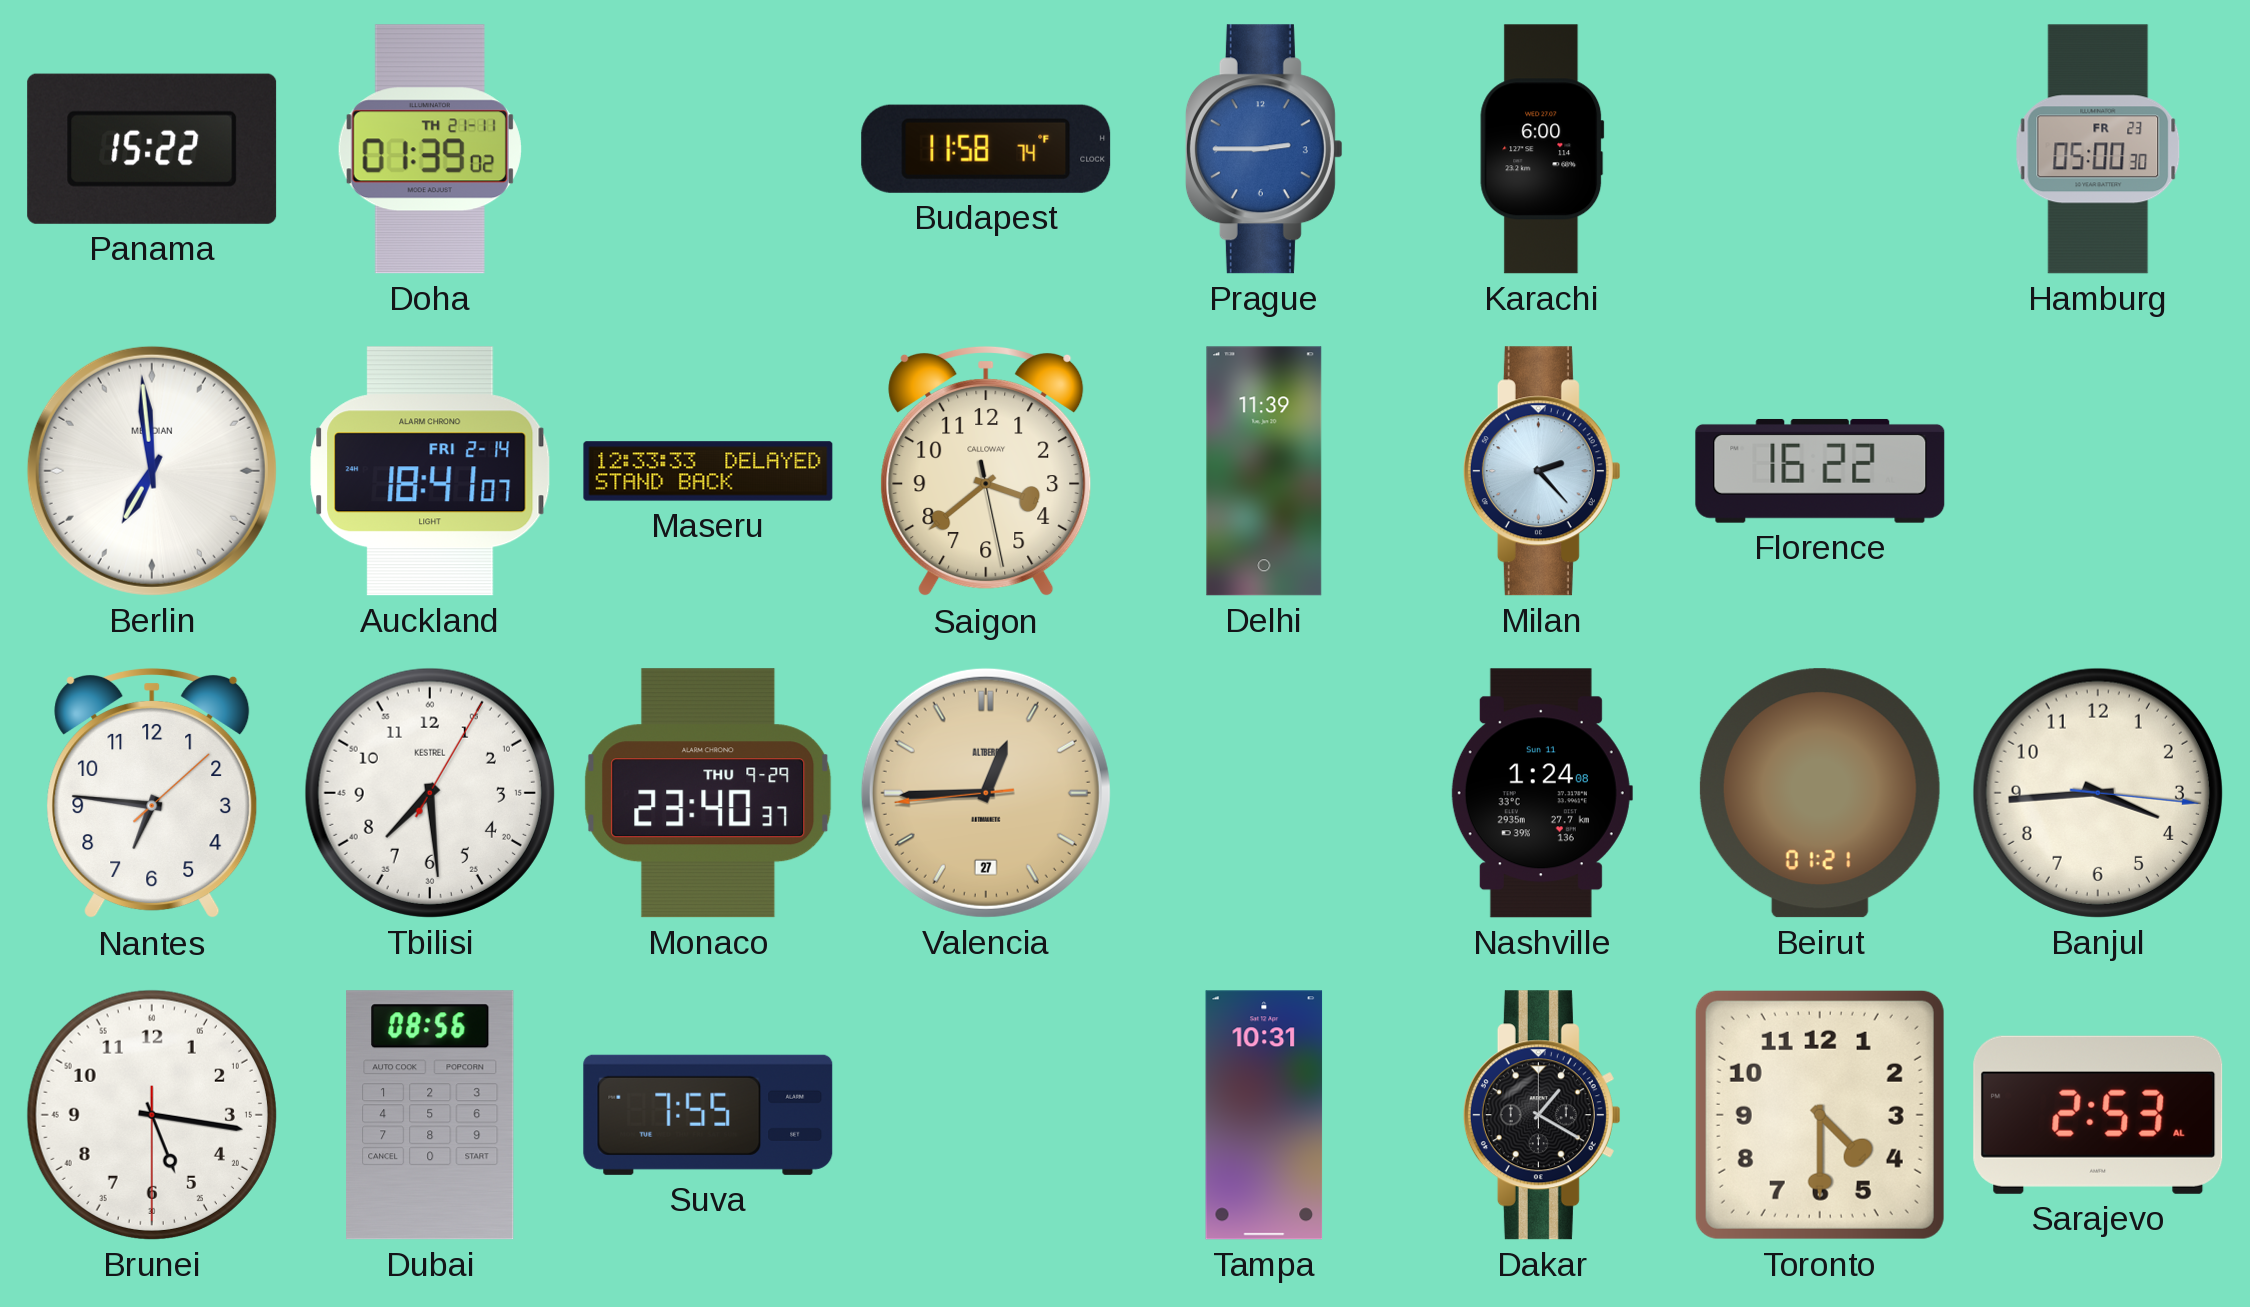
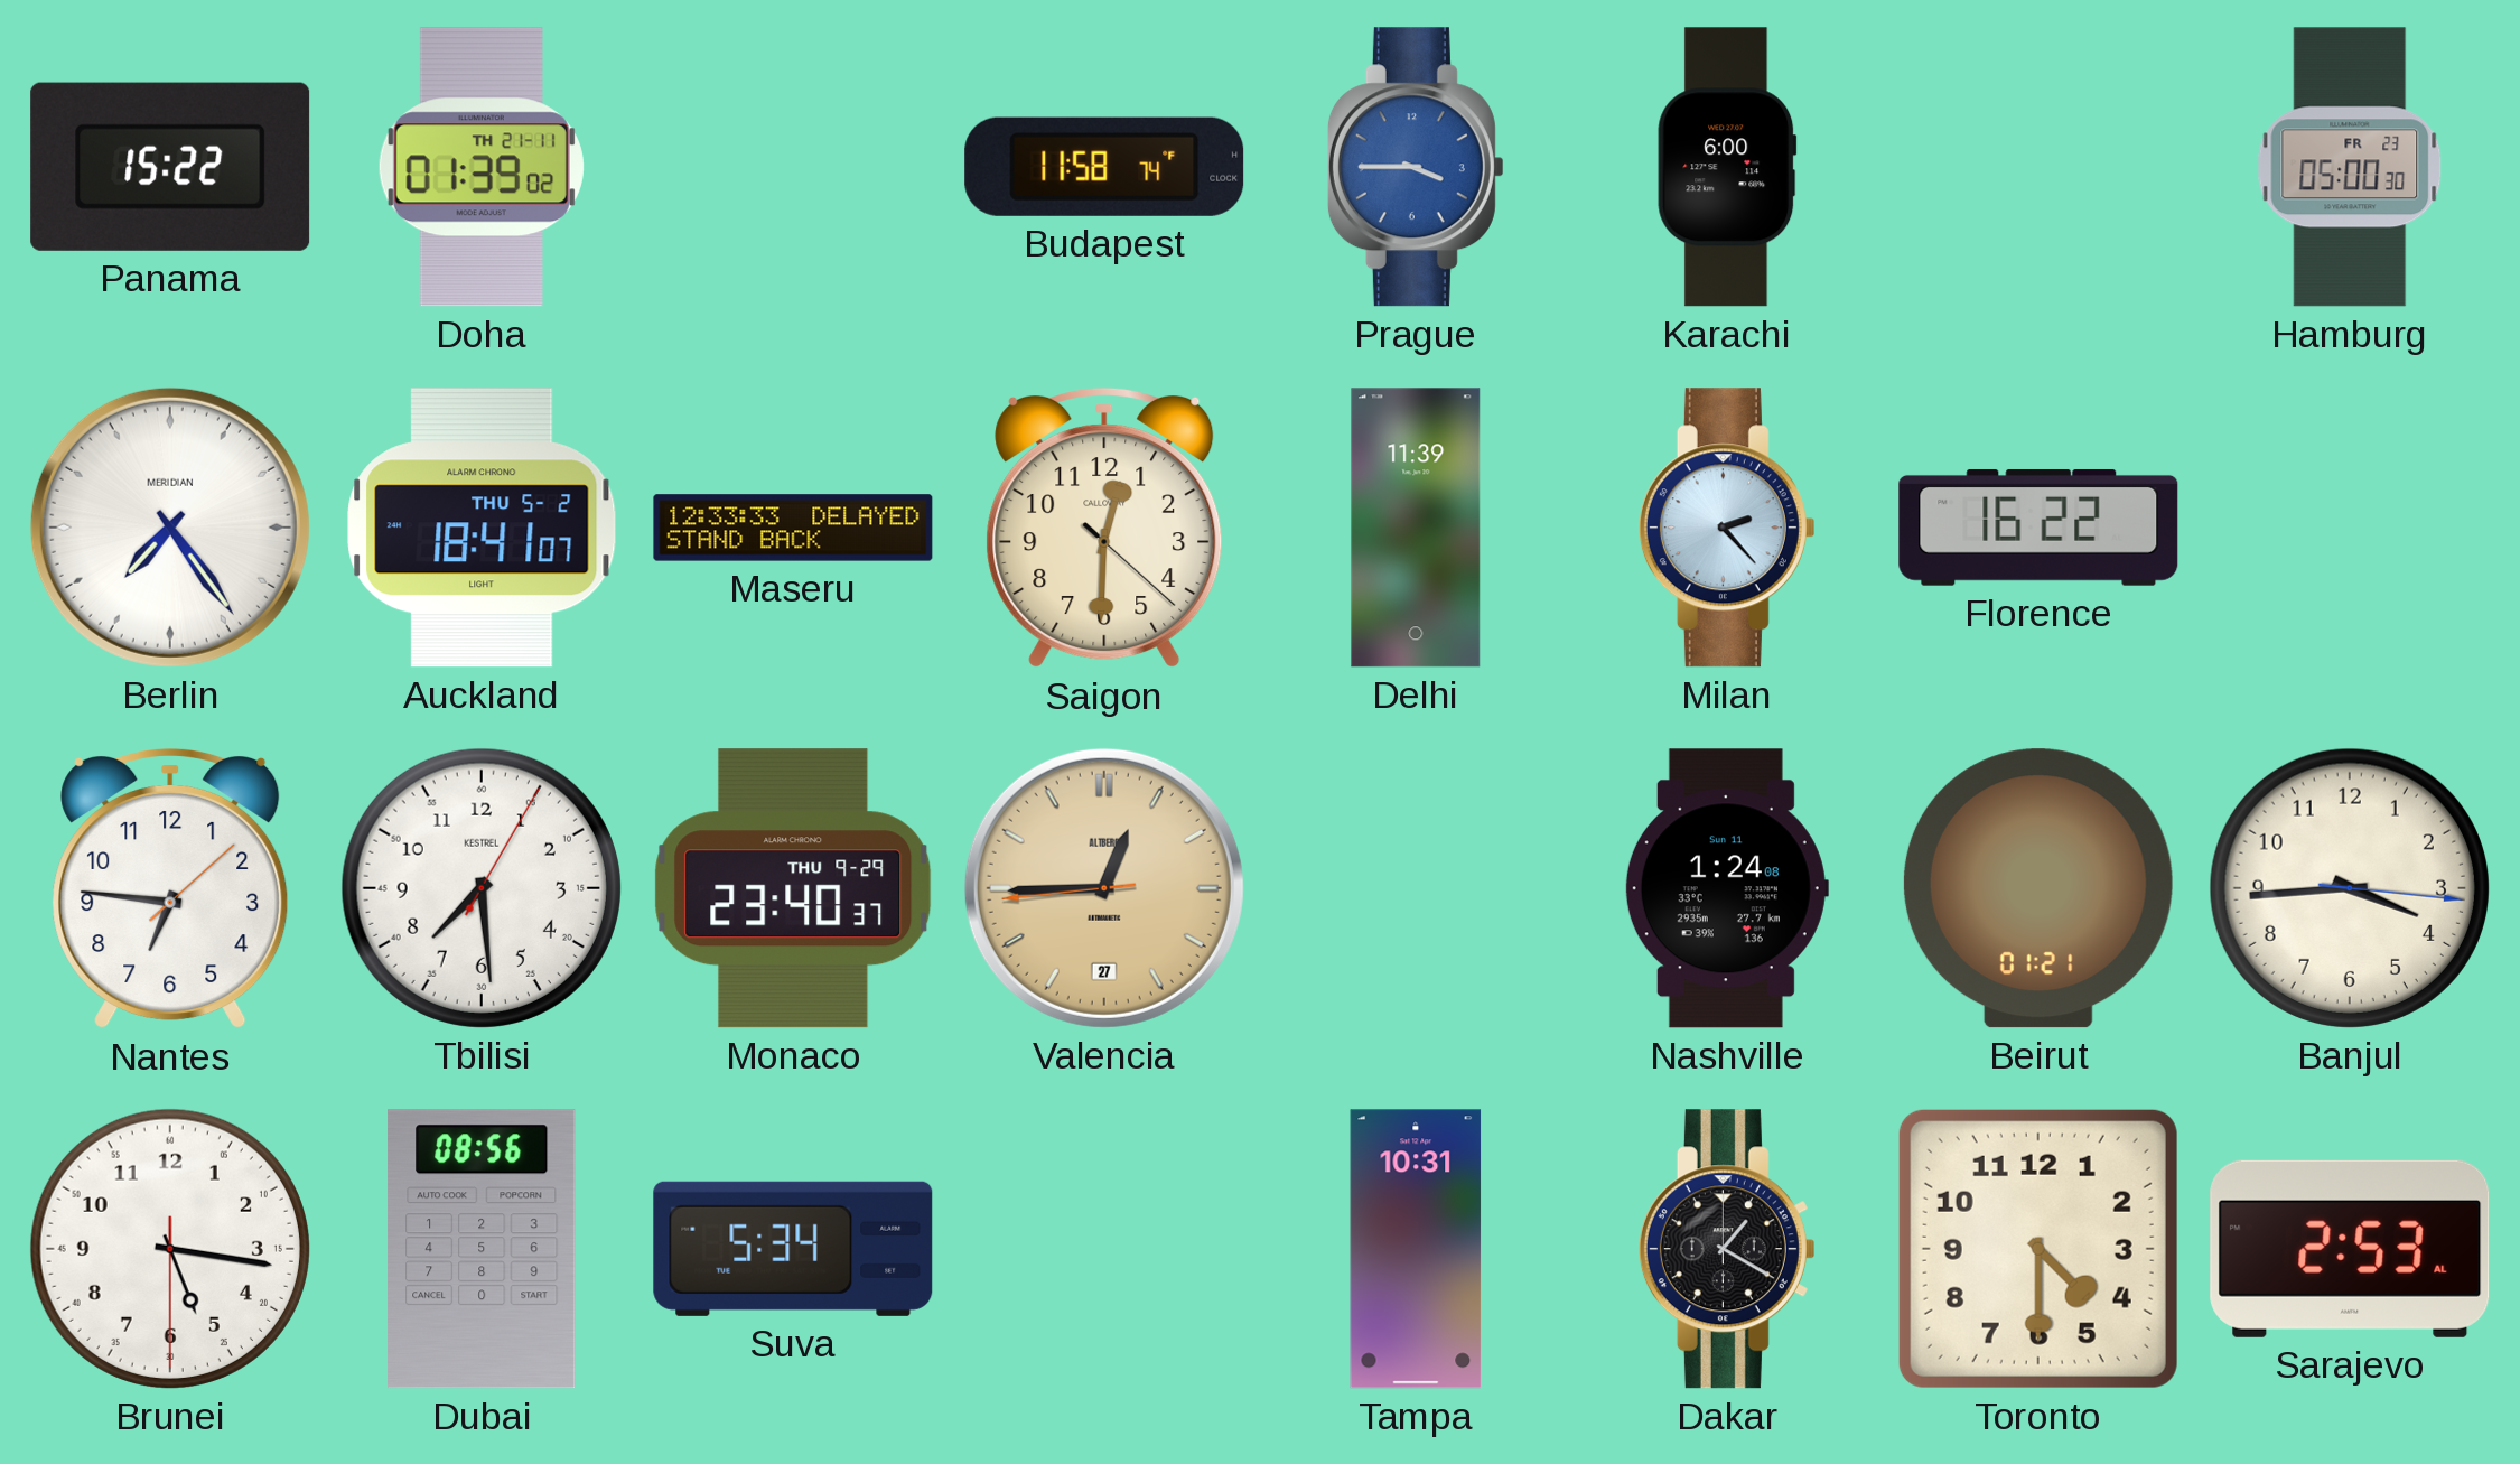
Prague: 2:45 -> 3:45
Berlin: 6:59 -> 7:24
Auckland date: FRI 2-14 -> THU 5-2
Saigon: 3:38 -> 12:30
Suva: 7:55 -> 5:34
